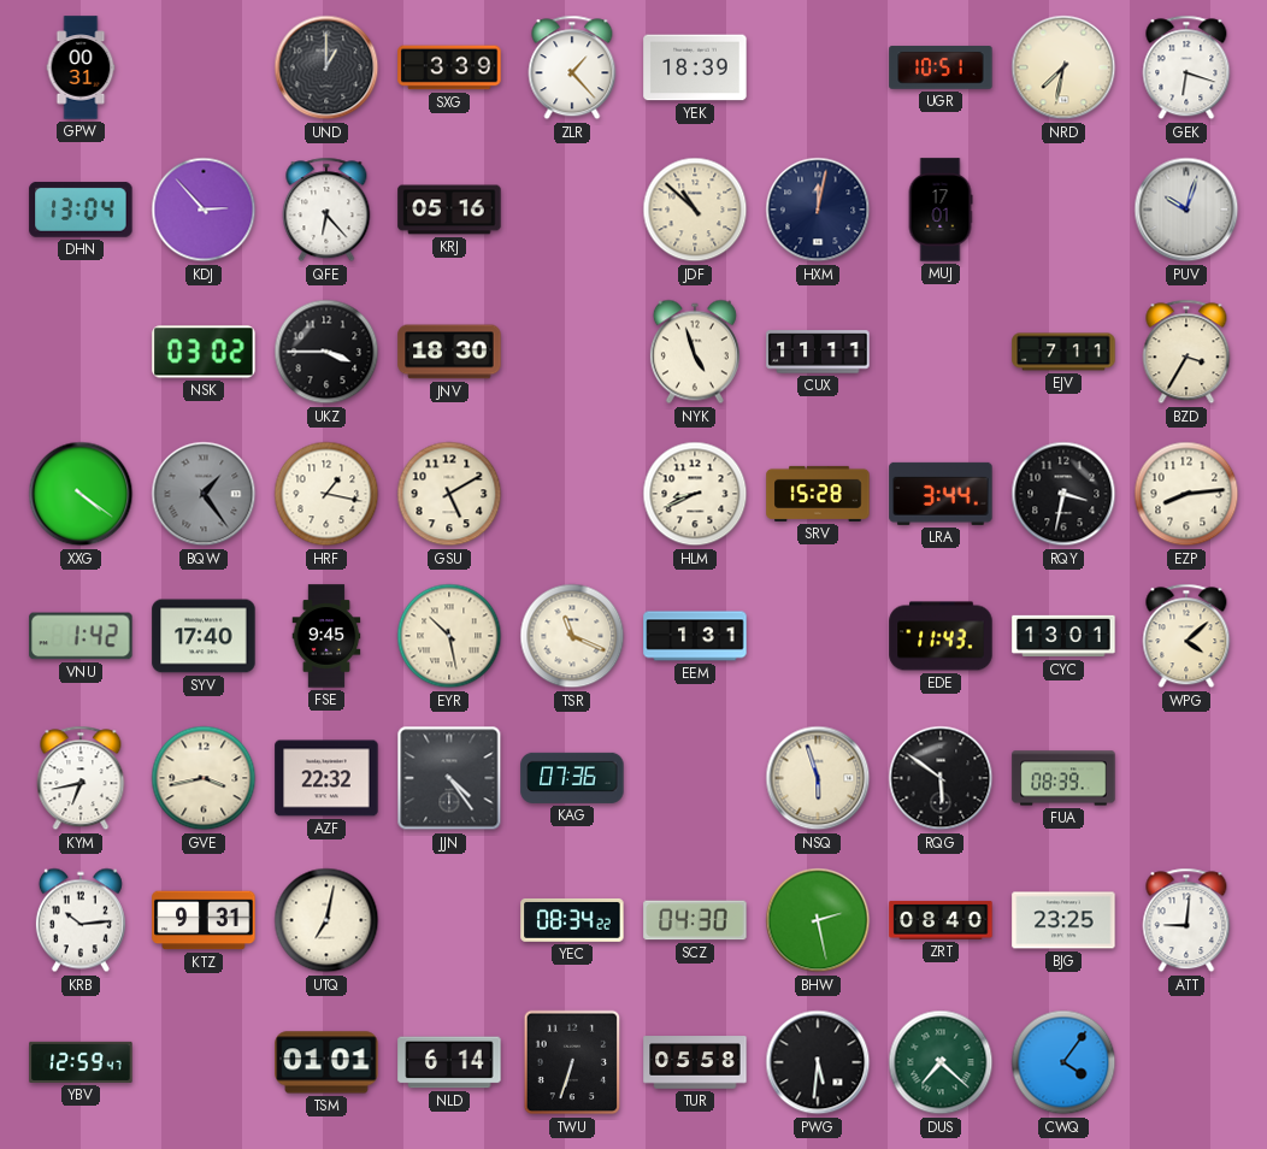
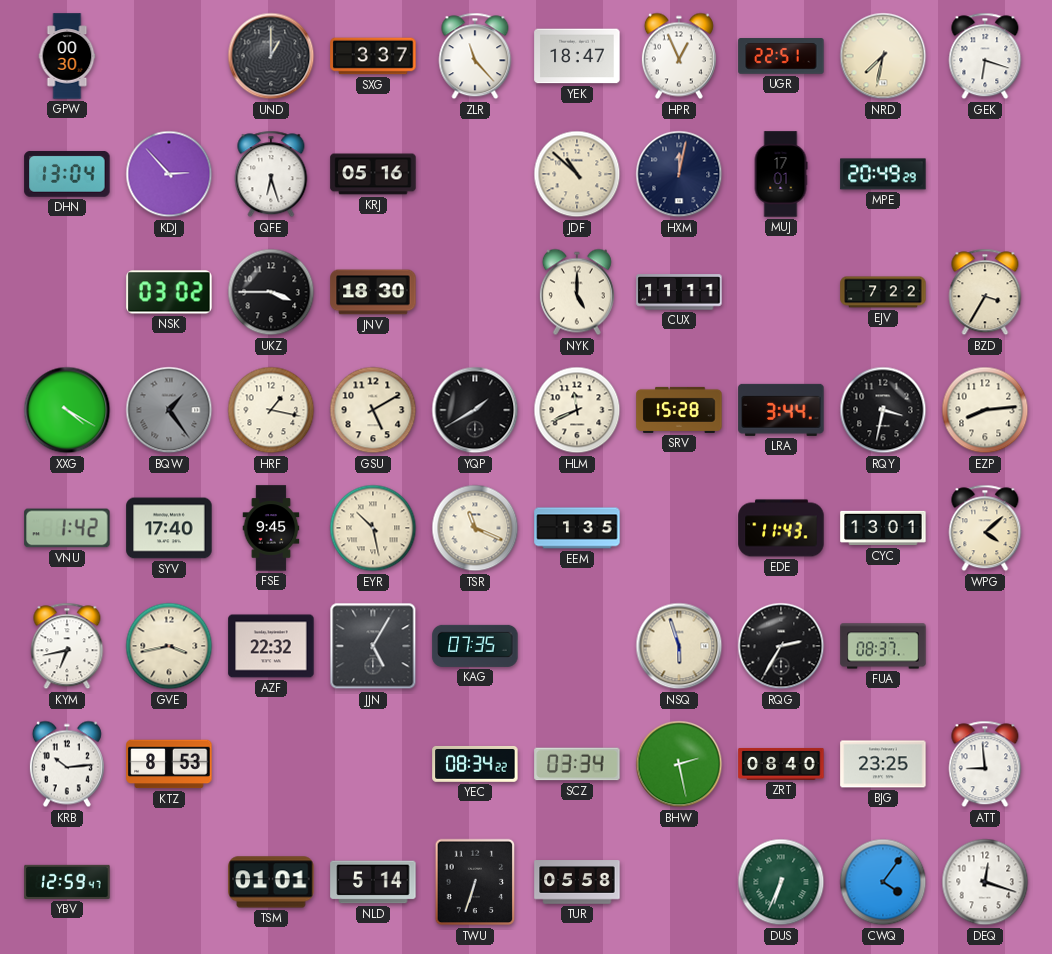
GPW: 00:31 -> 00:30
SXG: 3:39 -> 3:37
ZLR: 1:23 -> 11:23
YEK: 18:39 -> 18:47
HPR: none -> 12:56
UGR: 10:51 -> 22:51
QFE: 6:23 -> 6:27
MPE: none -> 20:49
PUV: 10:03 -> none
NYK: 4:57 -> 5:00
EJV: 7:11 -> 7:22
XXG: 4:21 -> 4:20
YQP: none -> 1:40
HLM: 8:41 -> 11:41
EEM: 1:31 -> 1:35
JJN: 4:24 -> 5:05
KAG: 07:36 -> 07:35
RQG: 5:51 -> 2:35
FUA: 08:39 -> 08:37
KTZ: 9:31 -> 8:53
UTQ: 7:02 -> none
SCZ: 04:30 -> 03:34
ATT: 9:01 -> 8:59
NLD: 6:14 -> 5:14
PWG: 5:31 -> none
DUS: 7:22 -> 6:34
DEQ: none -> 12:18
